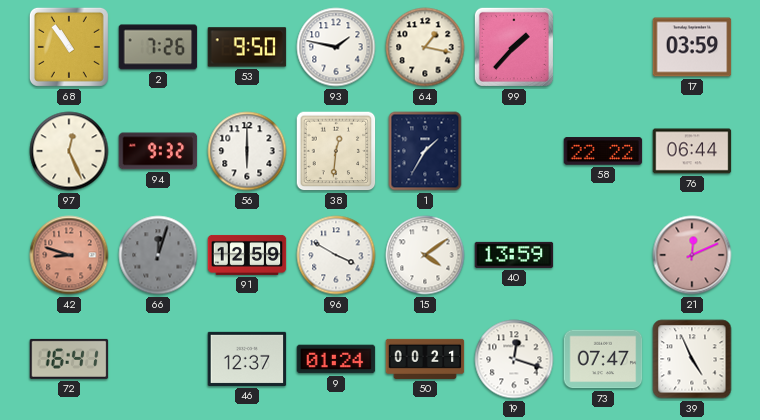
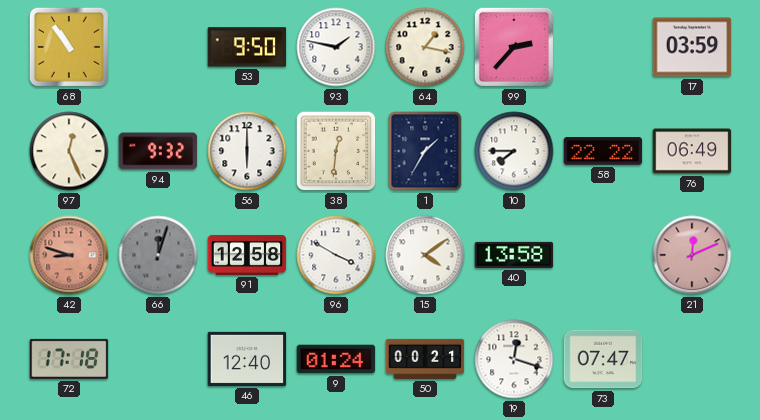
2: 7:26 -> none
99: 1:37 -> 2:37
10: none -> 7:45
76: 06:44 -> 06:49
91: 12:59 -> 12:58
40: 13:59 -> 13:58
72: 16:41 -> 17:18
46: 12:37 -> 12:40
39: 4:56 -> none
